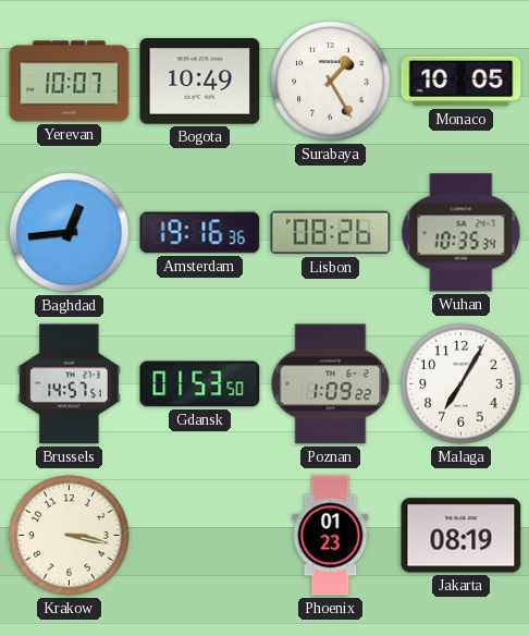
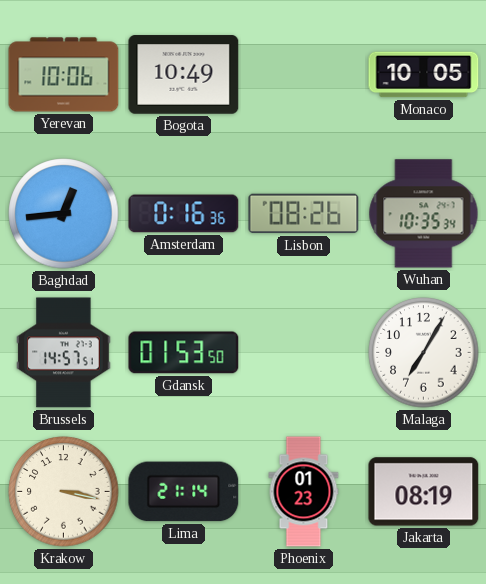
Yerevan: 10:07 -> 10:06
Surabaya: 1:25 -> none
Amsterdam: 19:16 -> 0:16
Poznan: 1:09 -> none
Lima: none -> 21:14
